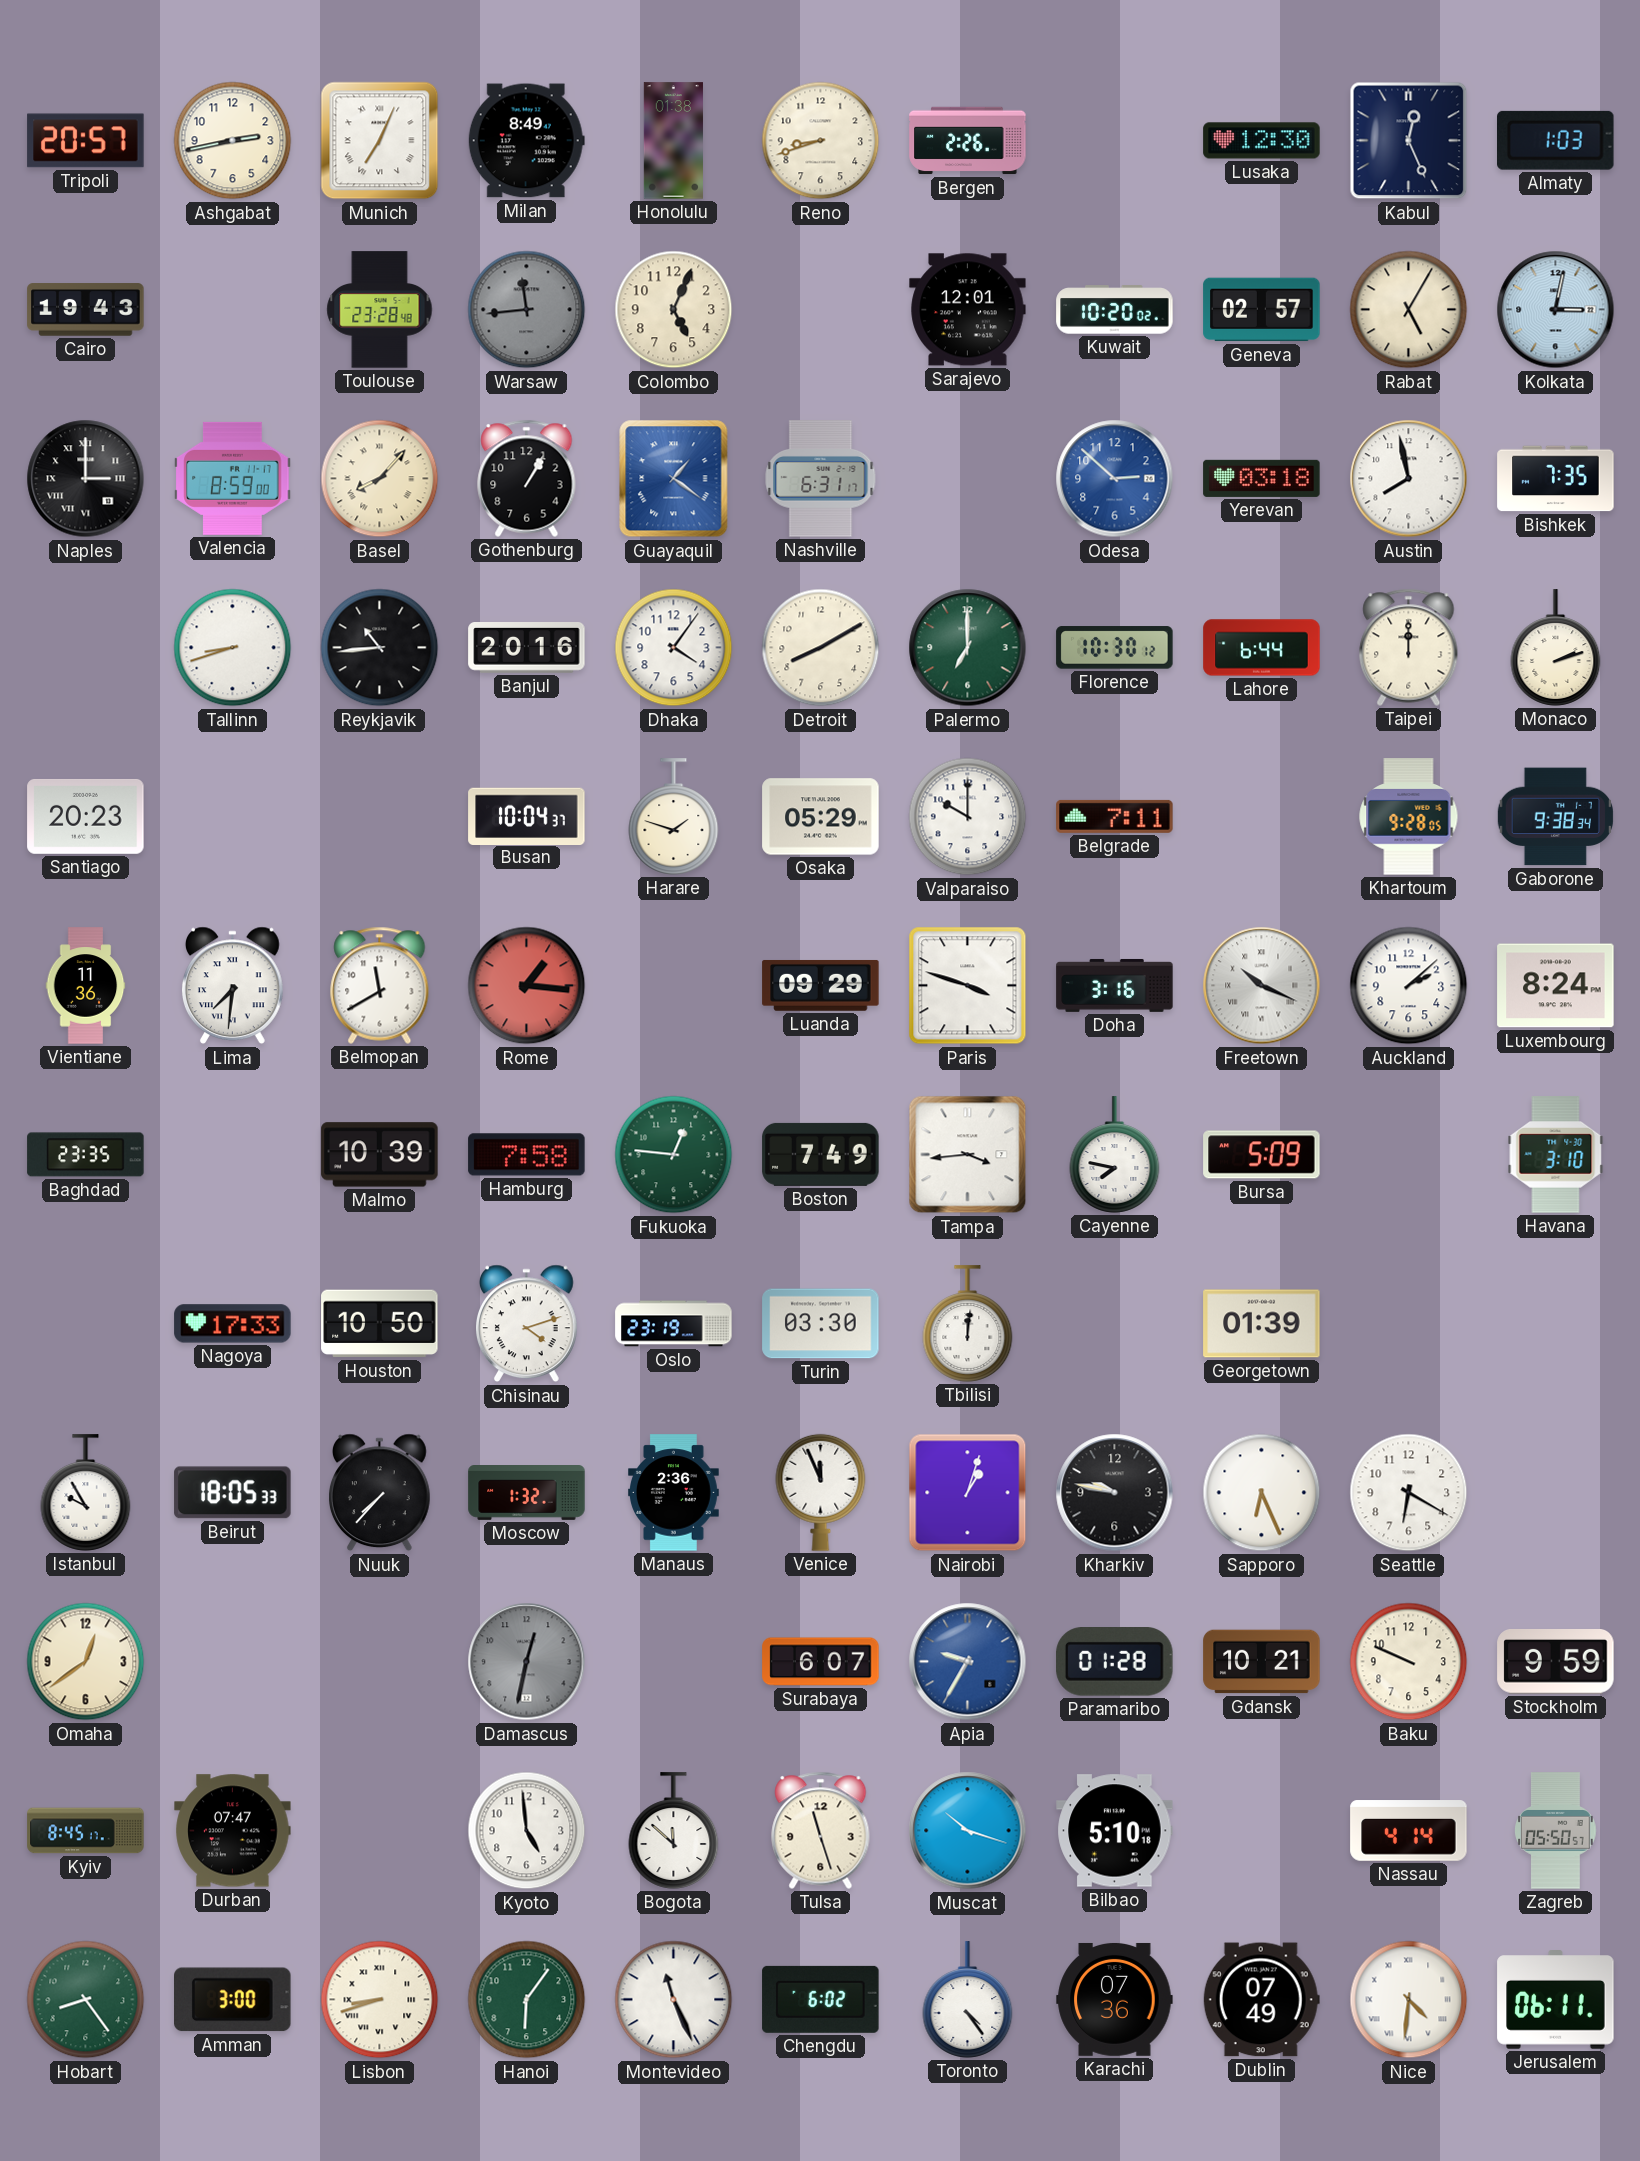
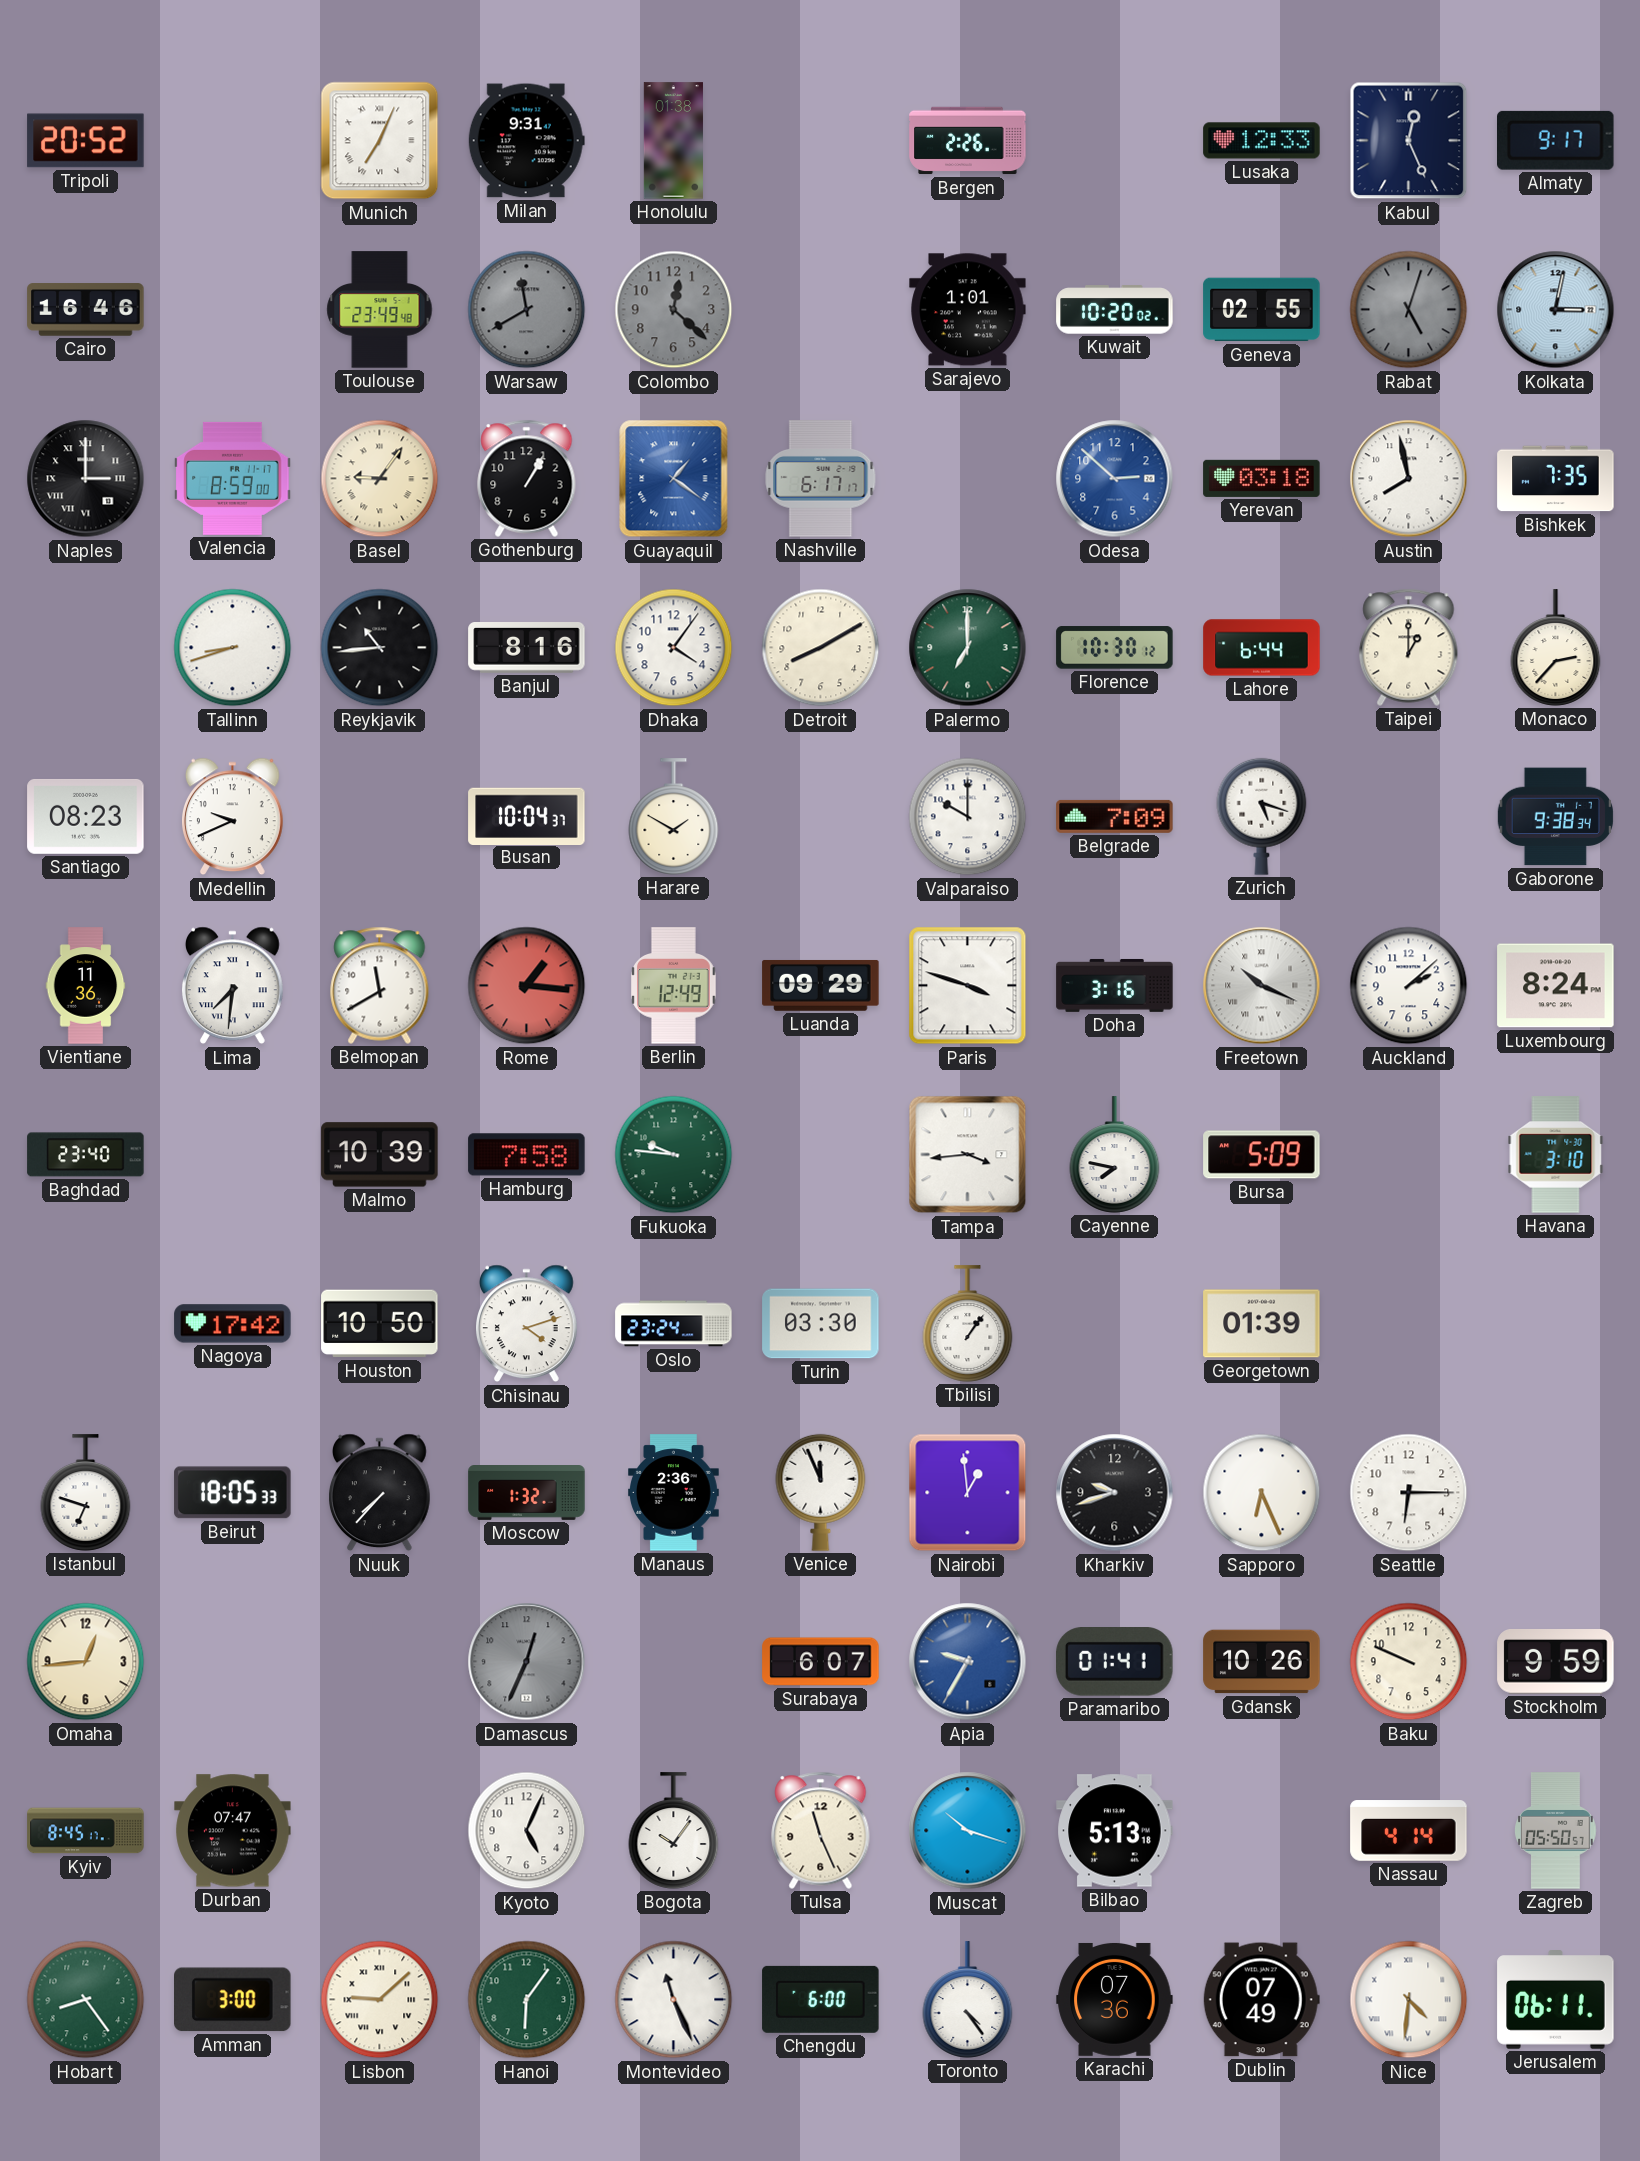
Tripoli: 20:57 -> 20:52
Ashgabat: 2:43 -> none
Milan: 8:49 -> 9:31
Reno: 8:42 -> none
Lusaka: 12:30 -> 12:33
Almaty: 1:03 -> 9:17
Cairo: 19:43 -> 16:46
Toulouse: 23:28 -> 23:49
Warsaw: 11:44 -> 11:40
Colombo: 5:04 -> 12:22
Colombo dial: cream -> grey
Sarajevo: 12:01 -> 1:01
Geneva: 02:57 -> 02:55
Rabat: 5:05 -> 5:03
Rabat dial: cream -> grey
Basel: 8:07 -> 9:06
Nashville: 6:31 -> 6:17
Banjul: 20:16 -> 8:16
Taipei: 12:00 -> 1:00
Monaco: 2:12 -> 2:37
Santiago: 20:23 -> 08:23
Medellin: none -> 9:41
Harare: 1:48 -> 1:50
Osaka: 05:29 -> none
Belgrade: 7:11 -> 7:09
Zurich: none -> 5:18
Khartoum: 9:28 -> none
Berlin: none -> 12:49
Baghdad: 23:35 -> 23:40
Fukuoka: 12:46 -> 9:46
Boston: 7:49 -> none
Nagoya: 17:33 -> 17:42
Oslo: 23:19 -> 23:24
Tbilisi: 12:01 -> 1:06
Istanbul: 9:55 -> 6:48
Nairobi: 1:03 -> 12:59
Kharkiv: 9:47 -> 9:42
Seattle: 6:20 -> 6:15
Omaha: 12:39 -> 12:44
Damascus: 12:32 -> 12:34
Paramaribo: 01:28 -> 01:41
Gdansk: 10:21 -> 10:26
Kyoto: 4:59 -> 5:04
Bogota: 11:52 -> 10:06
Tulsa: 11:27 -> 11:26
Bilbao: 5:10 -> 5:13
Lisbon: 8:42 -> 9:08
Chengdu: 6:02 -> 6:00
